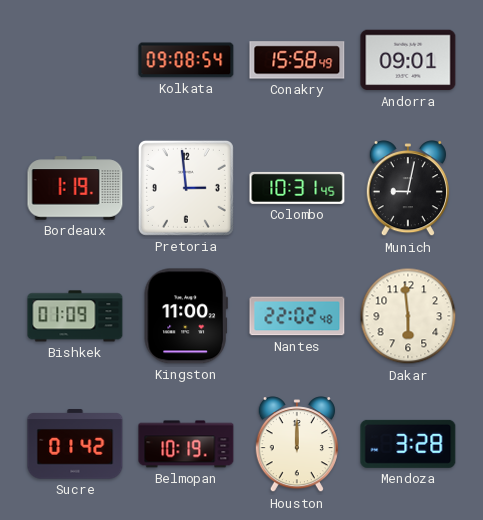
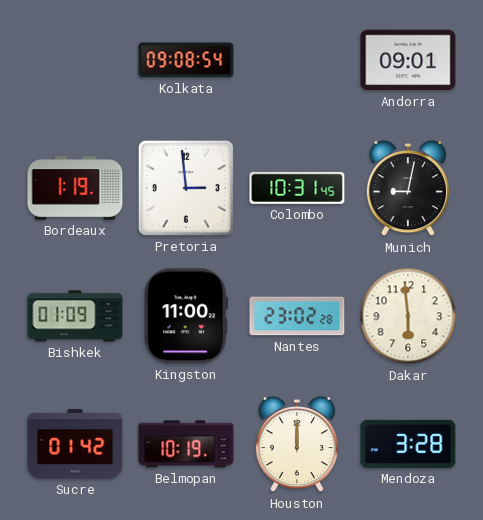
Conakry: 15:58 -> none
Nantes: 22:02 -> 23:02
